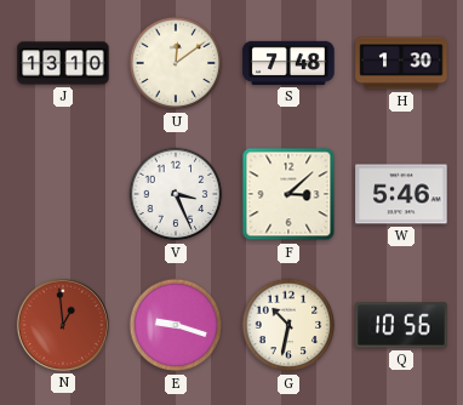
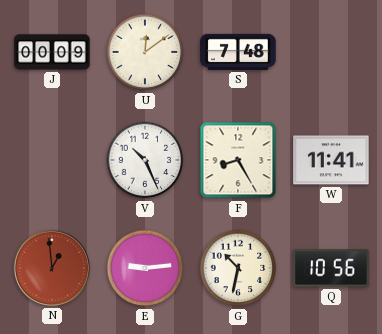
J: 13:10 -> 00:09
H: 1:30 -> none
V: 3:26 -> 10:26
F: 3:08 -> 8:25
W: 5:46 -> 11:41
E: 9:18 -> 9:14
